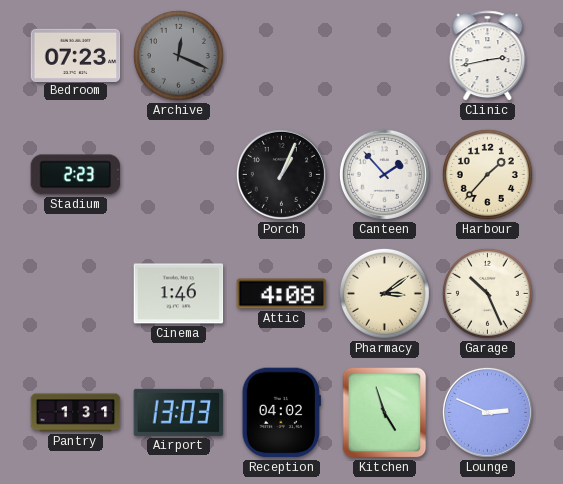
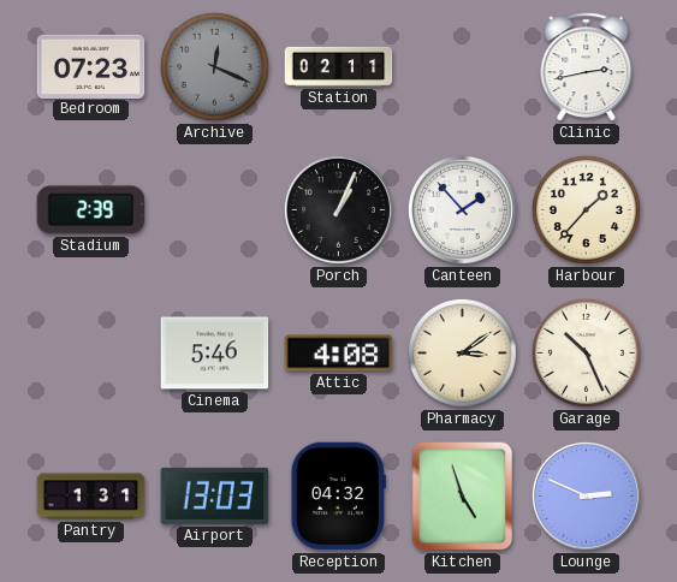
Station: none -> 02:11
Stadium: 2:23 -> 2:39
Cinema: 1:46 -> 5:46
Reception: 04:02 -> 04:32
